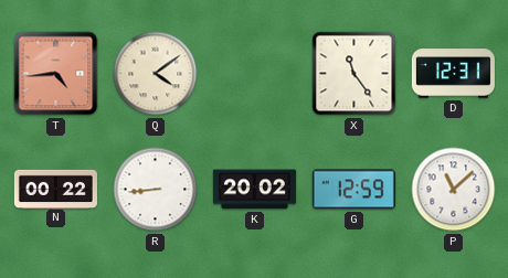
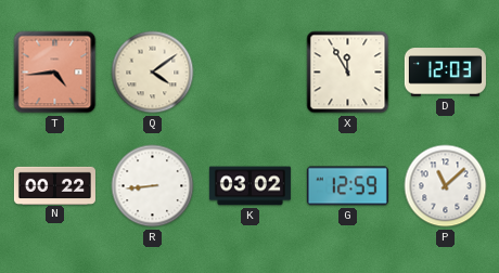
X: 11:24 -> 11:55
D: 12:31 -> 12:03
K: 20:02 -> 03:02
